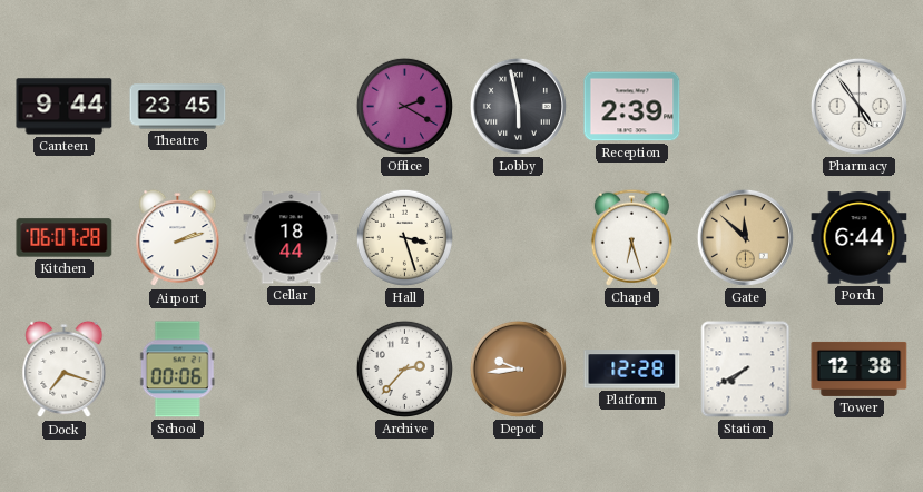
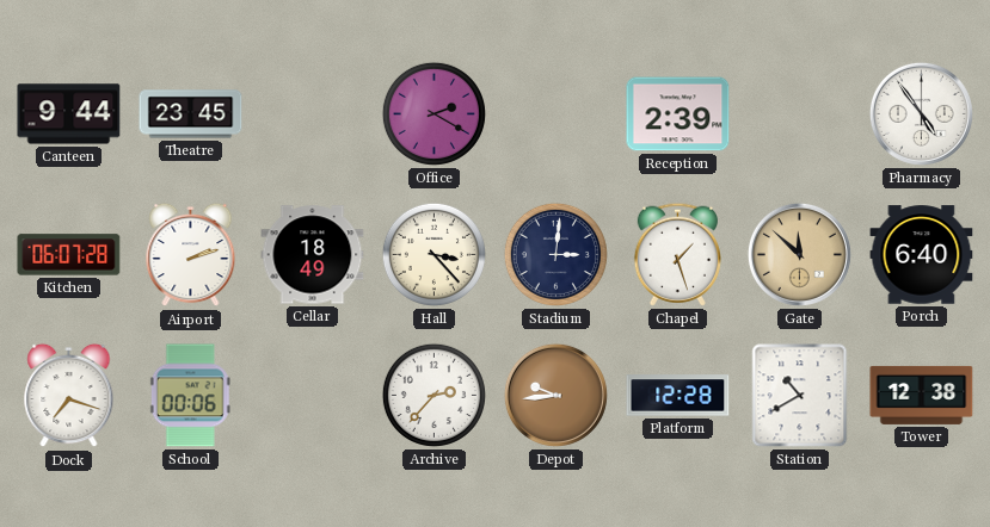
Lobby: 5:58 -> none
Cellar: 18:44 -> 18:49
Hall: 3:27 -> 3:23
Stadium: none -> 3:01
Chapel: 6:27 -> 1:27
Porch: 6:44 -> 6:40
Station: 7:40 -> 10:40
